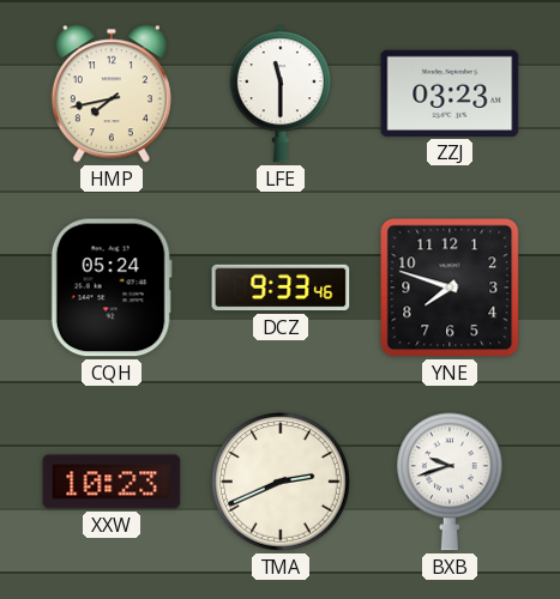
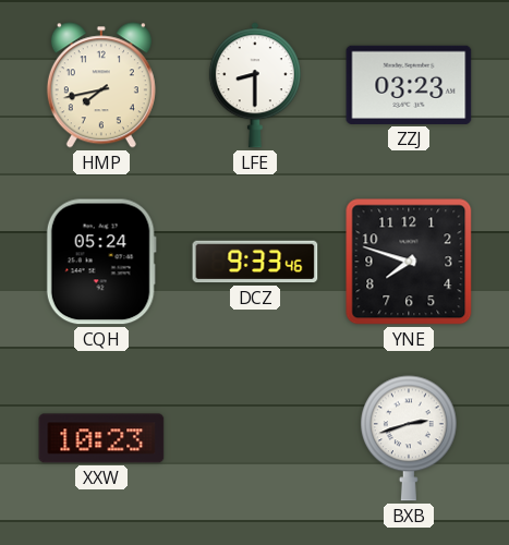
LFE: 11:30 -> 8:30
TMA: 2:41 -> none
BXB: 9:42 -> 2:42
